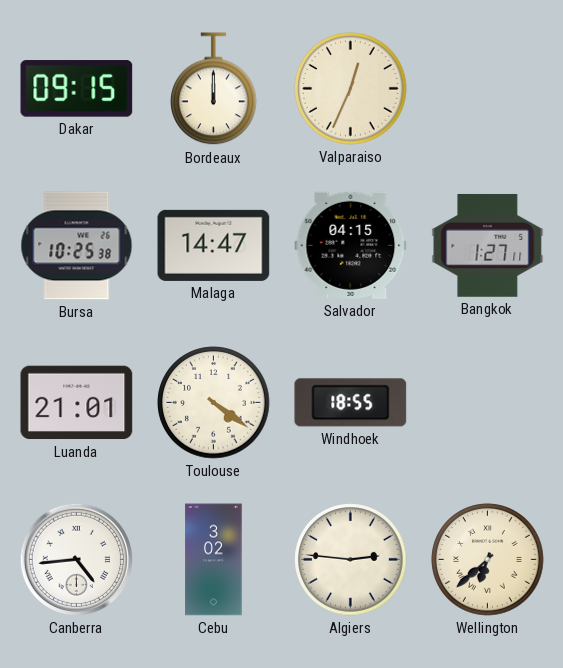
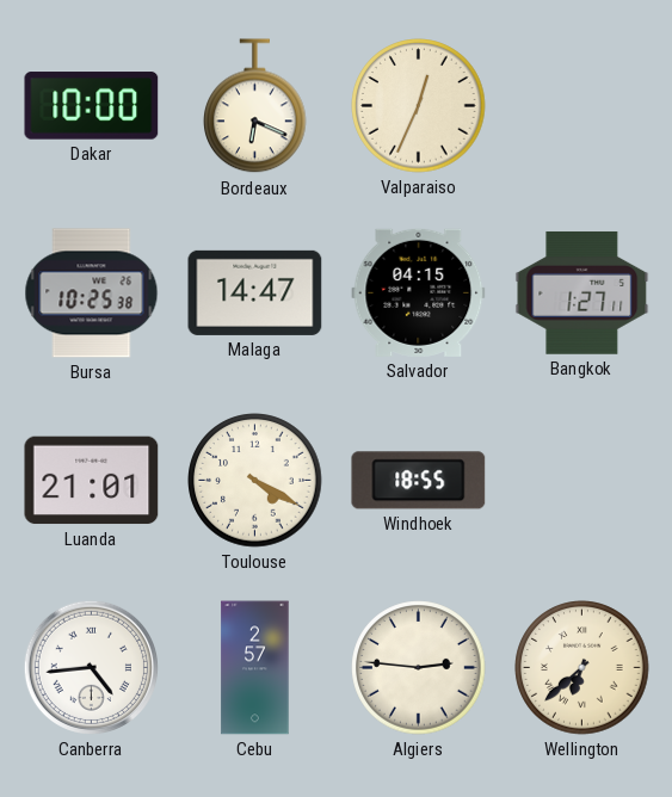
Dakar: 09:15 -> 10:00
Bordeaux: 12:00 -> 6:19
Toulouse: 4:21 -> 4:20
Cebu: 3:02 -> 2:57
